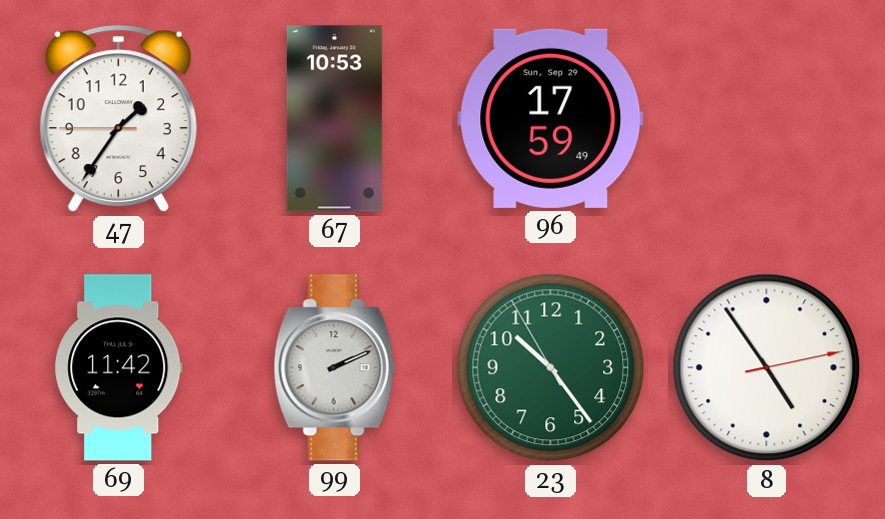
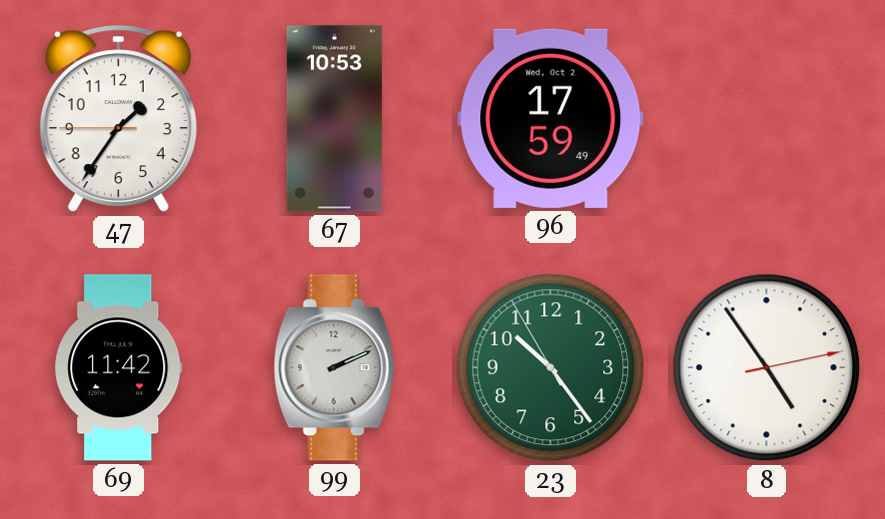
96 date: Sun, Sep 29 -> Wed, Oct 2
